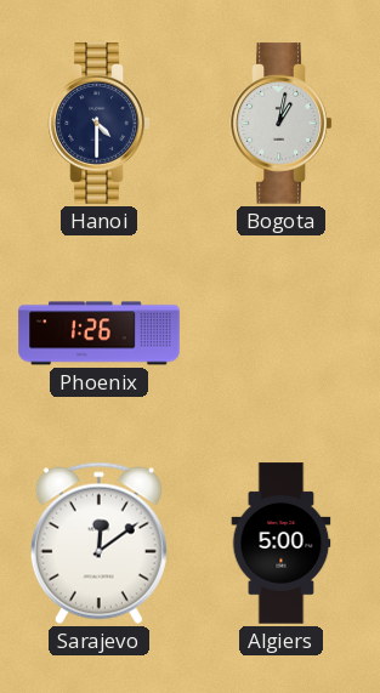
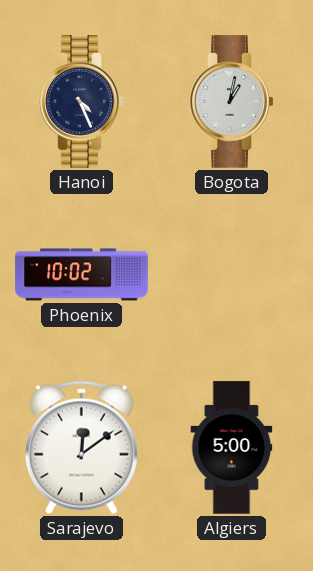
Hanoi: 4:30 -> 4:26
Phoenix: 1:26 -> 10:02
